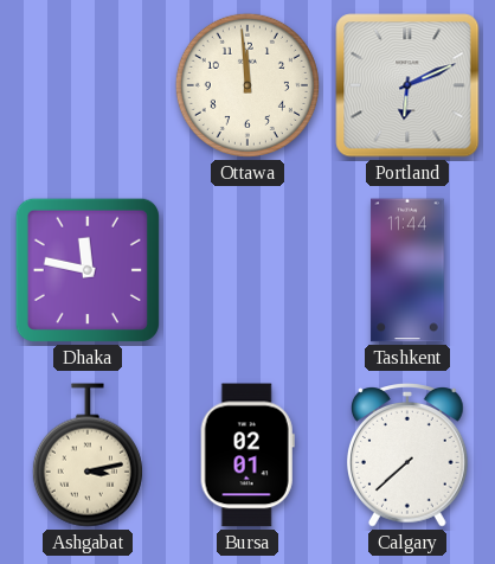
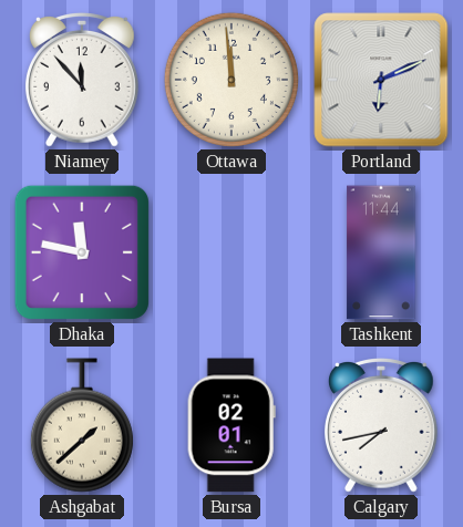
Niamey: none -> 11:53
Ashgabat: 3:13 -> 1:38
Calgary: 7:38 -> 7:43
